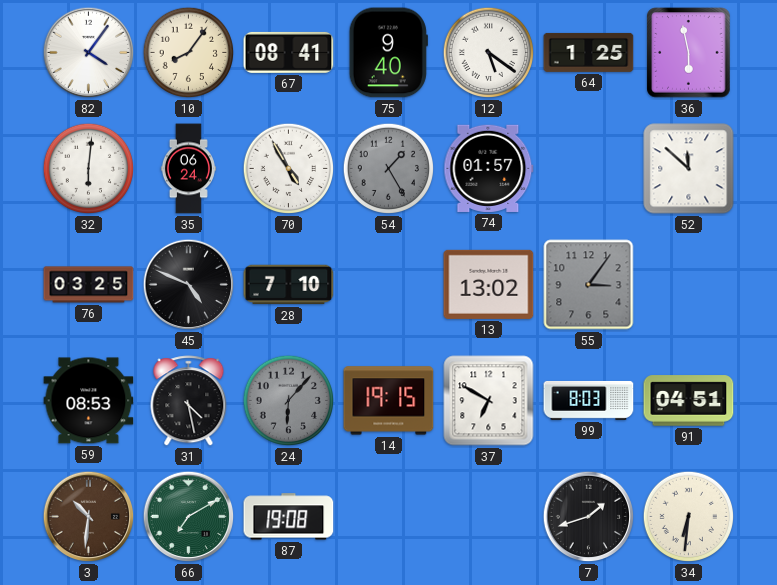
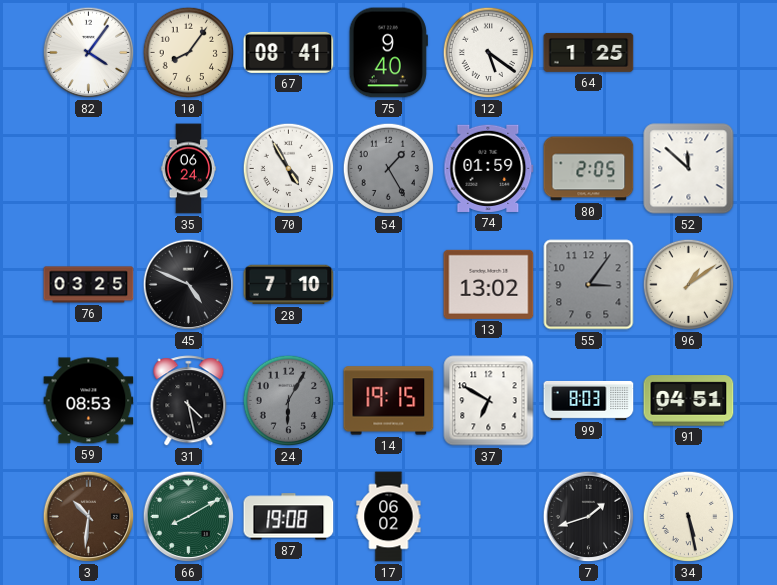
36: 5:58 -> none
32: 6:01 -> none
74: 01:57 -> 01:59
80: none -> 2:05
96: none -> 1:09
24: 6:07 -> 6:05
66: 7:10 -> 8:10
17: none -> 06:02
34: 6:31 -> 5:28
